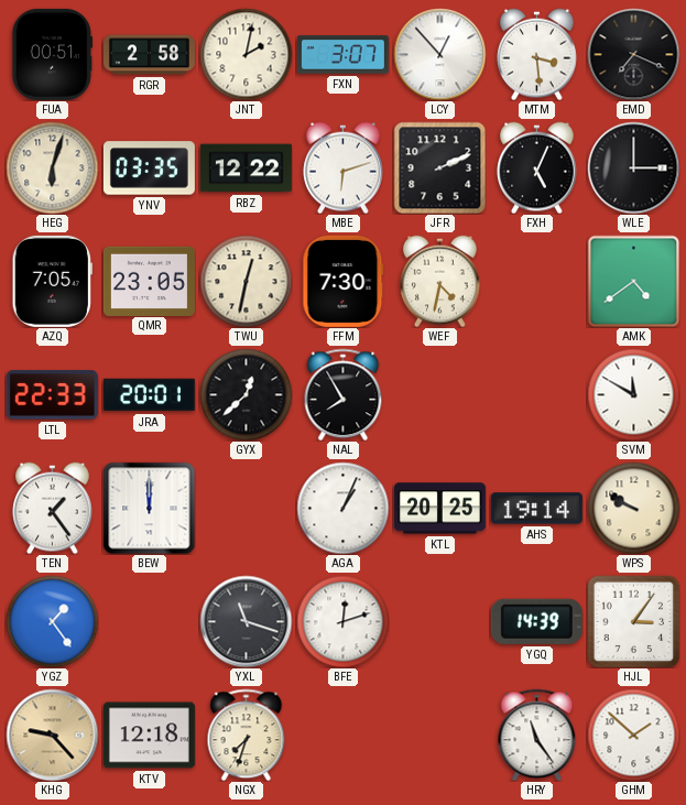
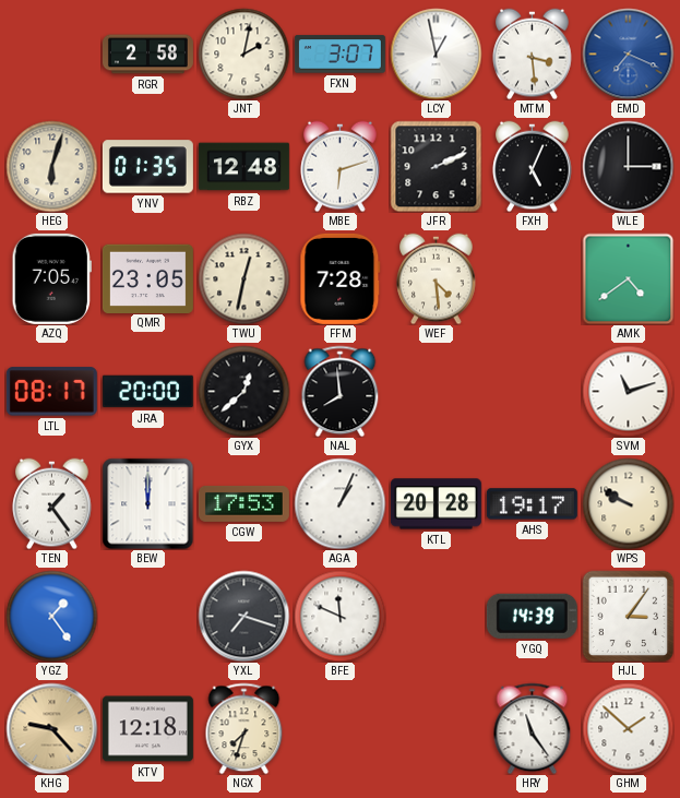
FUA: 00:51 -> none
LCY: 12:53 -> 12:58
EMD dial: black -> blue
YNV: 03:35 -> 01:35
RBZ: 12:22 -> 12:48
FFM: 7:30 -> 7:28
WEF: 4:32 -> 4:29
LTL: 22:33 -> 08:17
JRA: 20:01 -> 20:00
NAL: 7:55 -> 7:59
SVM: 11:50 -> 11:12
CGW: none -> 17:53
KTL: 20:25 -> 20:28
AHS: 19:14 -> 19:17
YXL: 11:18 -> 7:18
BFE: 12:12 -> 11:49
